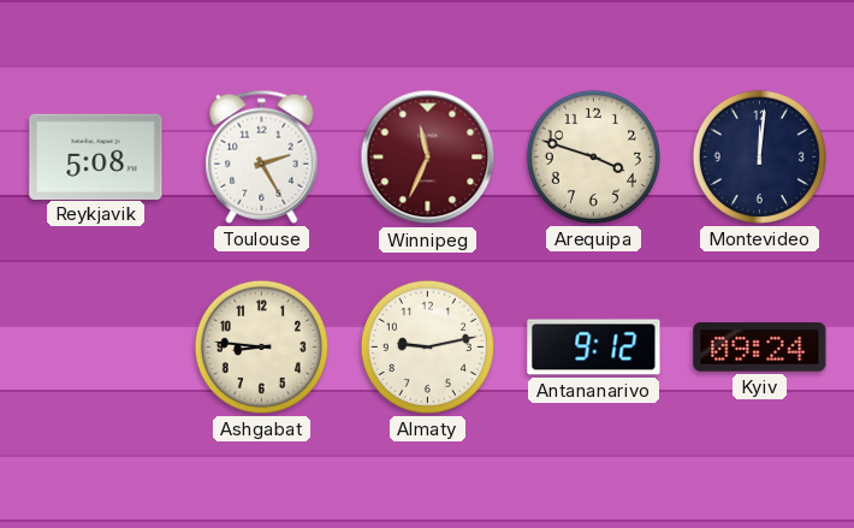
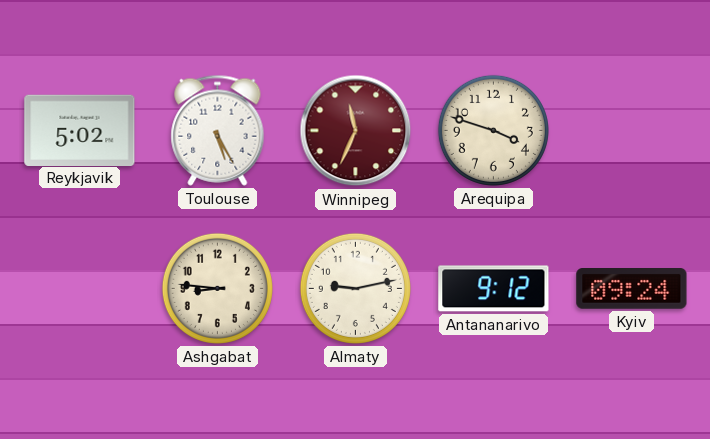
Reykjavik: 5:08 -> 5:02
Toulouse: 2:25 -> 5:25
Montevideo: 12:01 -> none
